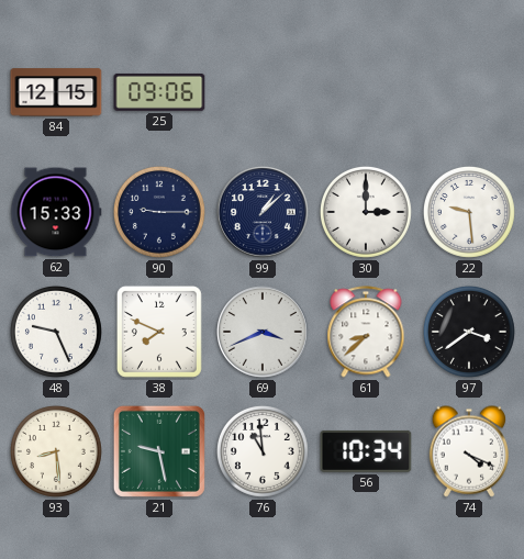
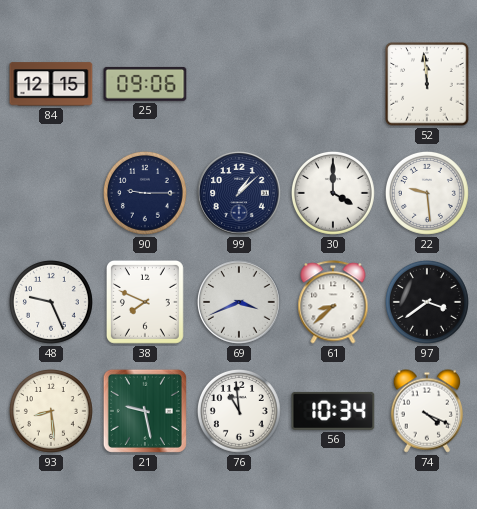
52: none -> 11:59
62: 15:33 -> none
30: 3:00 -> 4:00
